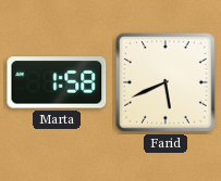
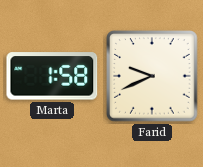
Farid: 5:41 -> 9:41
